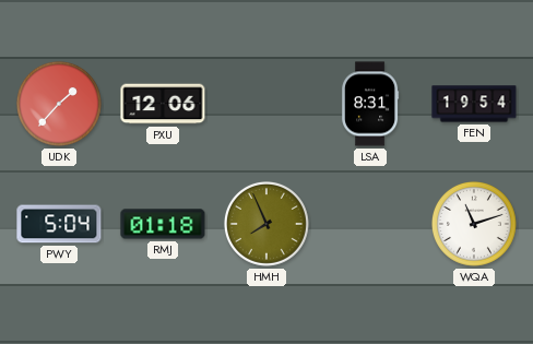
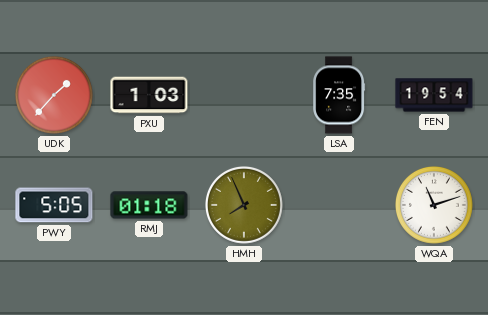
PXU: 12:06 -> 1:03
LSA: 8:31 -> 7:35
PWY: 5:04 -> 5:05
